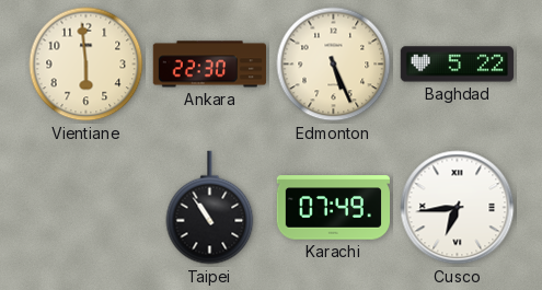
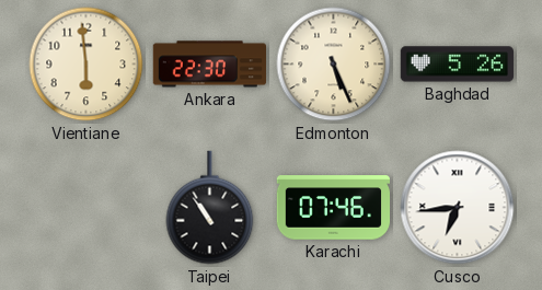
Baghdad: 5:22 -> 5:26
Karachi: 07:49 -> 07:46
